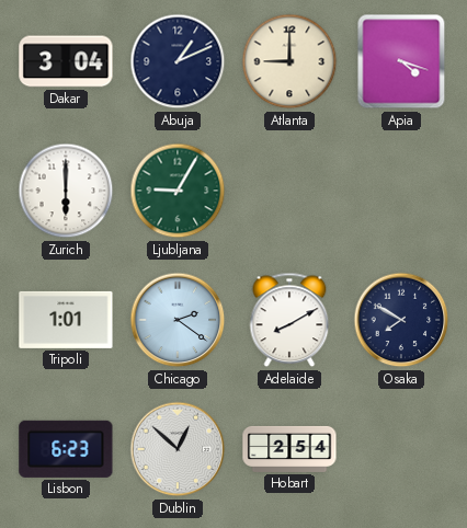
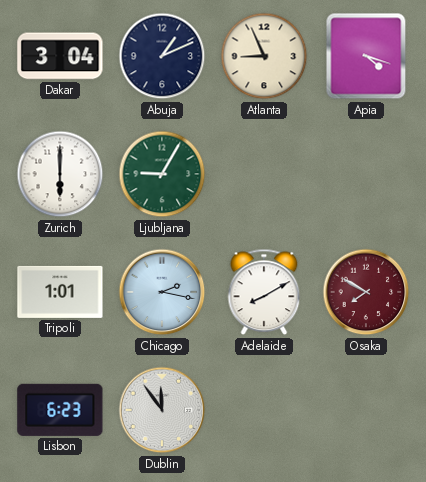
Atlanta: 9:00 -> 8:56
Chicago: 2:21 -> 2:17
Osaka dial: navy -> burgundy
Dublin: 12:52 -> 11:54
Hobart: 2:54 -> none
